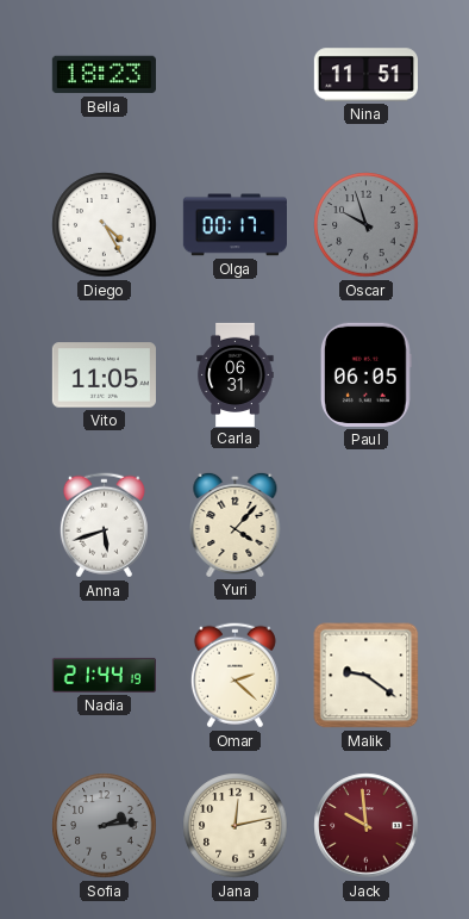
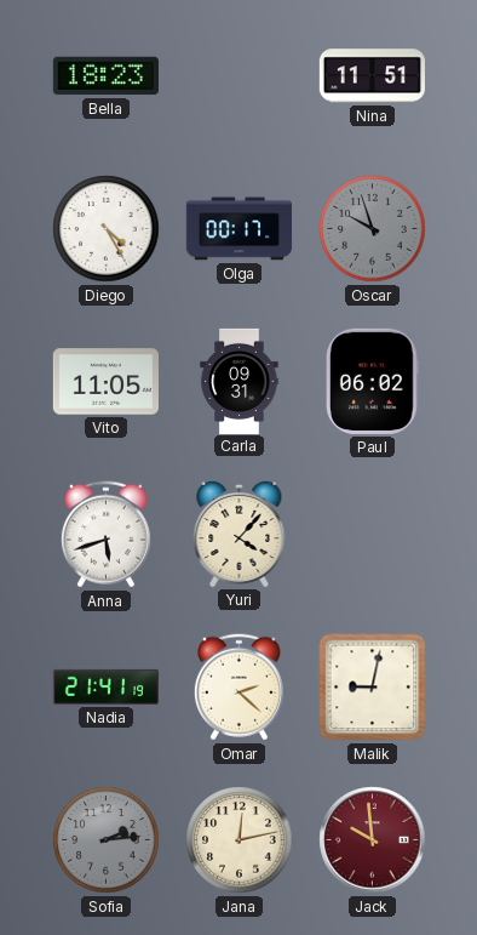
Carla: 06:31 -> 09:31
Paul: 06:05 -> 06:02
Nadia: 21:44 -> 21:41
Malik: 9:21 -> 9:02
